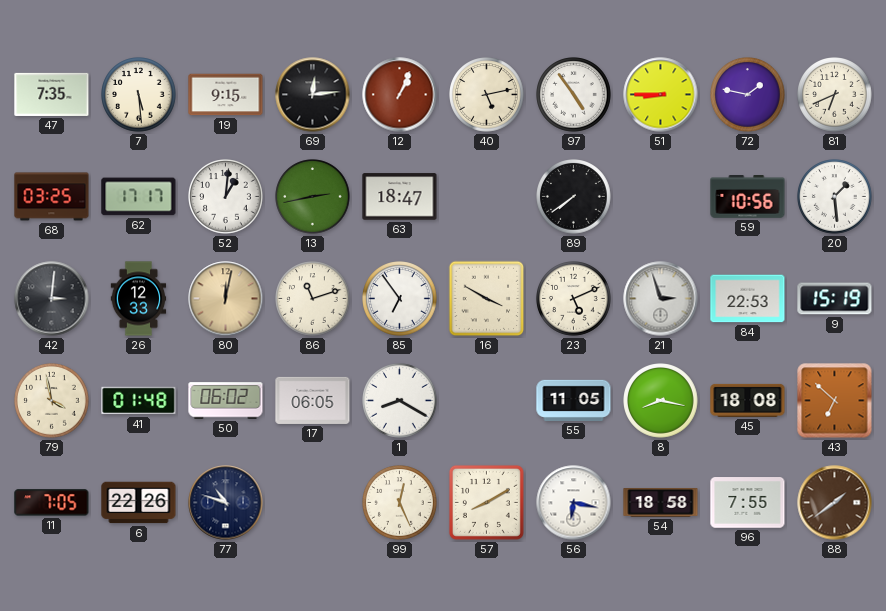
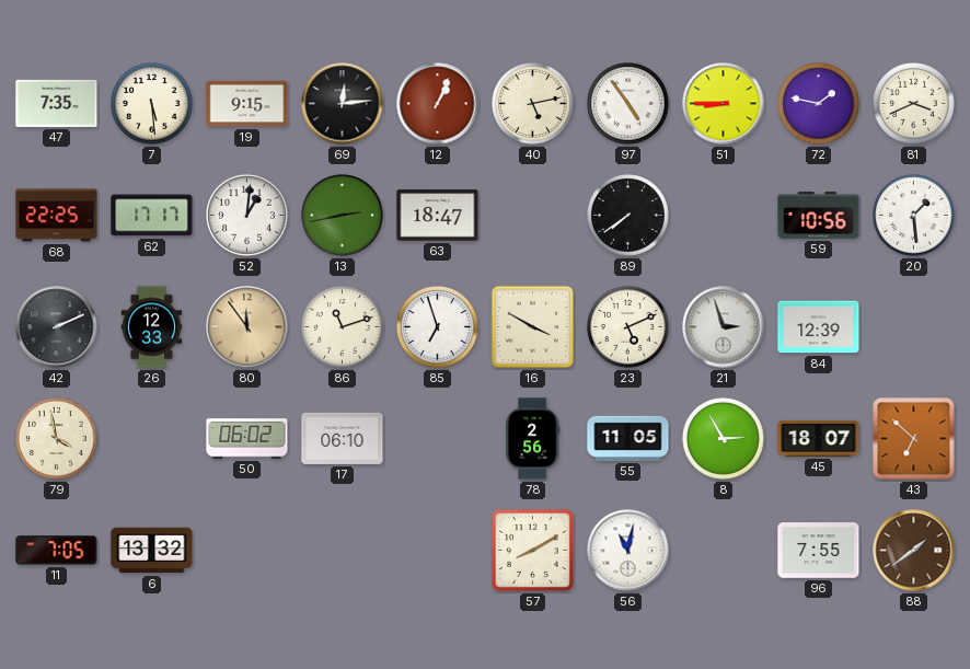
81: 6:41 -> 3:41
68: 03:25 -> 22:25
42: 3:01 -> 2:11
80: 12:02 -> 11:54
85: 6:54 -> 6:57
84: 22:53 -> 12:39
9: 15:19 -> none
41: 01:48 -> none
17: 06:05 -> 06:10
1: 8:20 -> none
78: none -> 2:56
8: 8:17 -> 2:55
45: 18:08 -> 18:07
6: 22:26 -> 13:32
77: 10:48 -> none
99: 12:26 -> none
56: 6:17 -> 11:02
54: 18:58 -> none
